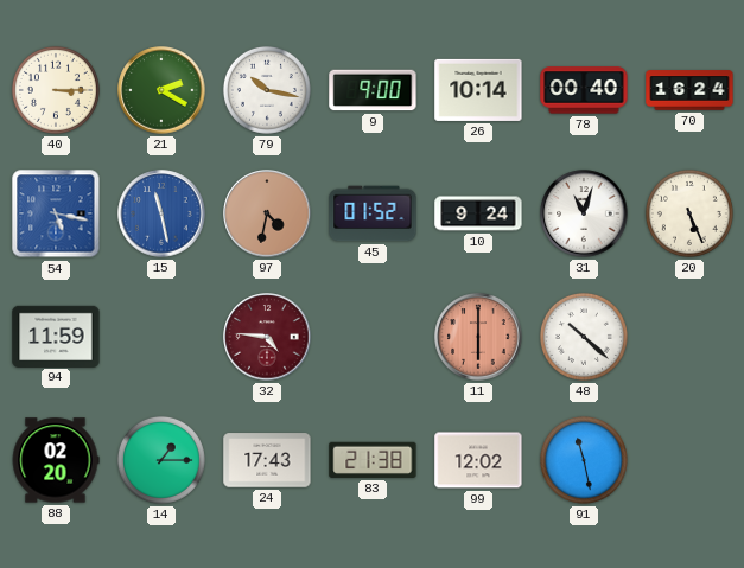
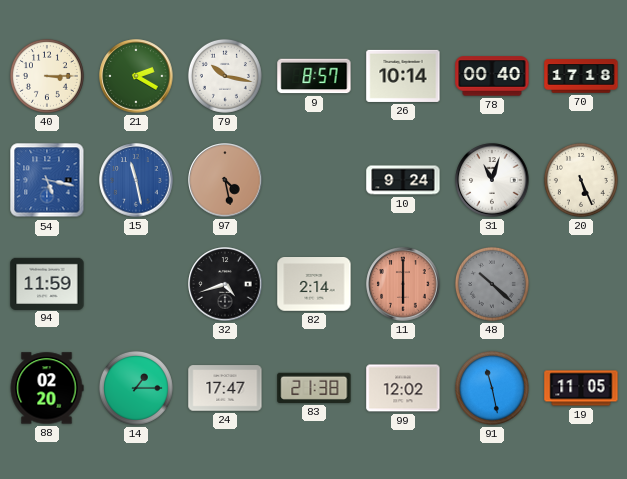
9: 9:00 -> 8:57
70: 16:24 -> 17:18
97: 4:32 -> 4:28
45: 01:52 -> none
32: 4:46 -> 4:42
32 dial: burgundy -> black
82: none -> 2:14
48 dial: white -> grey
24: 17:43 -> 17:47
19: none -> 11:05
